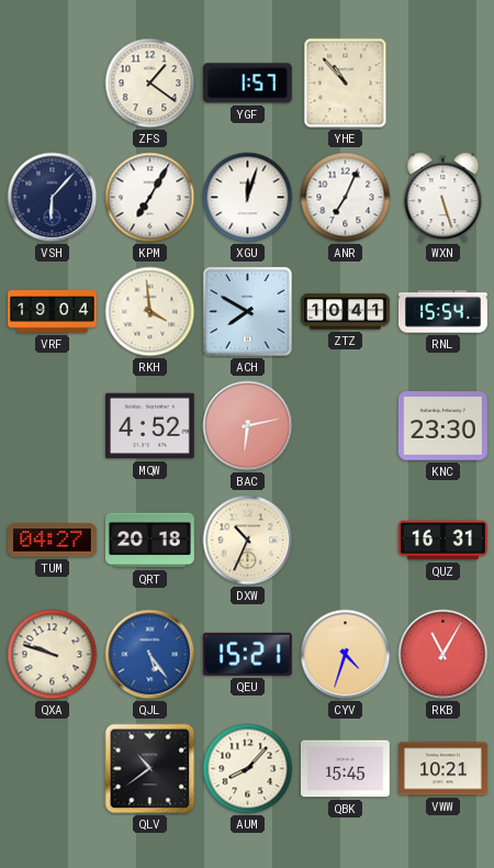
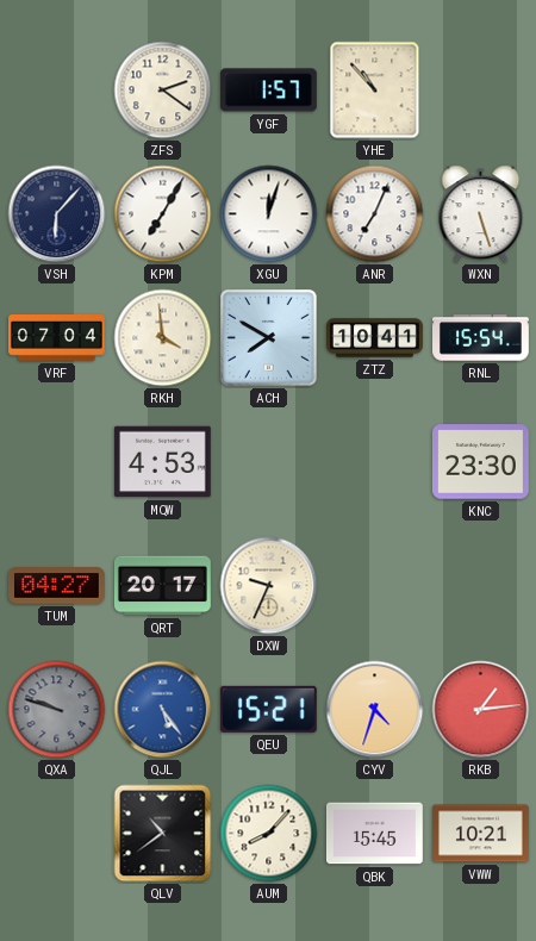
ZFS: 1:21 -> 2:21
VRF: 19:04 -> 07:04
MQW: 4:52 -> 4:53
BAC: 6:13 -> none
QRT: 20:18 -> 20:17
DXW: 10:34 -> 9:34
QUZ: 16:31 -> none
QXA dial: cream -> grey
RKB: 11:05 -> 1:14
